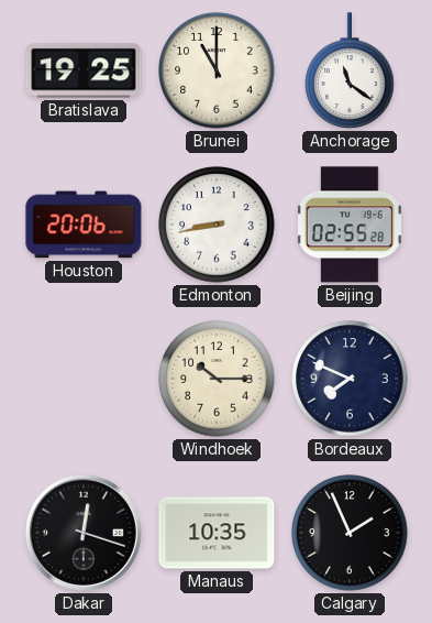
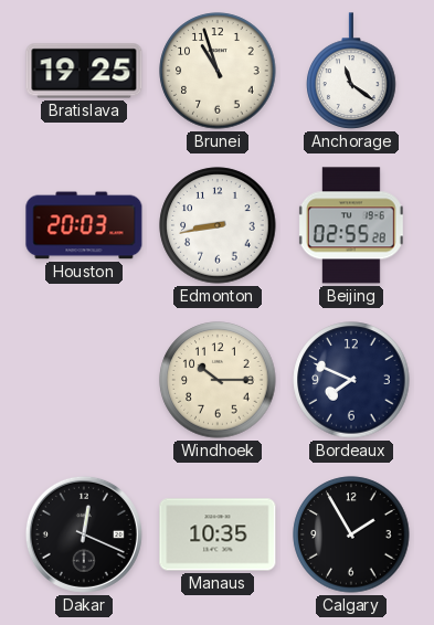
Brunei: 11:00 -> 10:57
Houston: 20:06 -> 20:03
Dakar: 12:18 -> 12:19
Calgary: 1:56 -> 1:55
